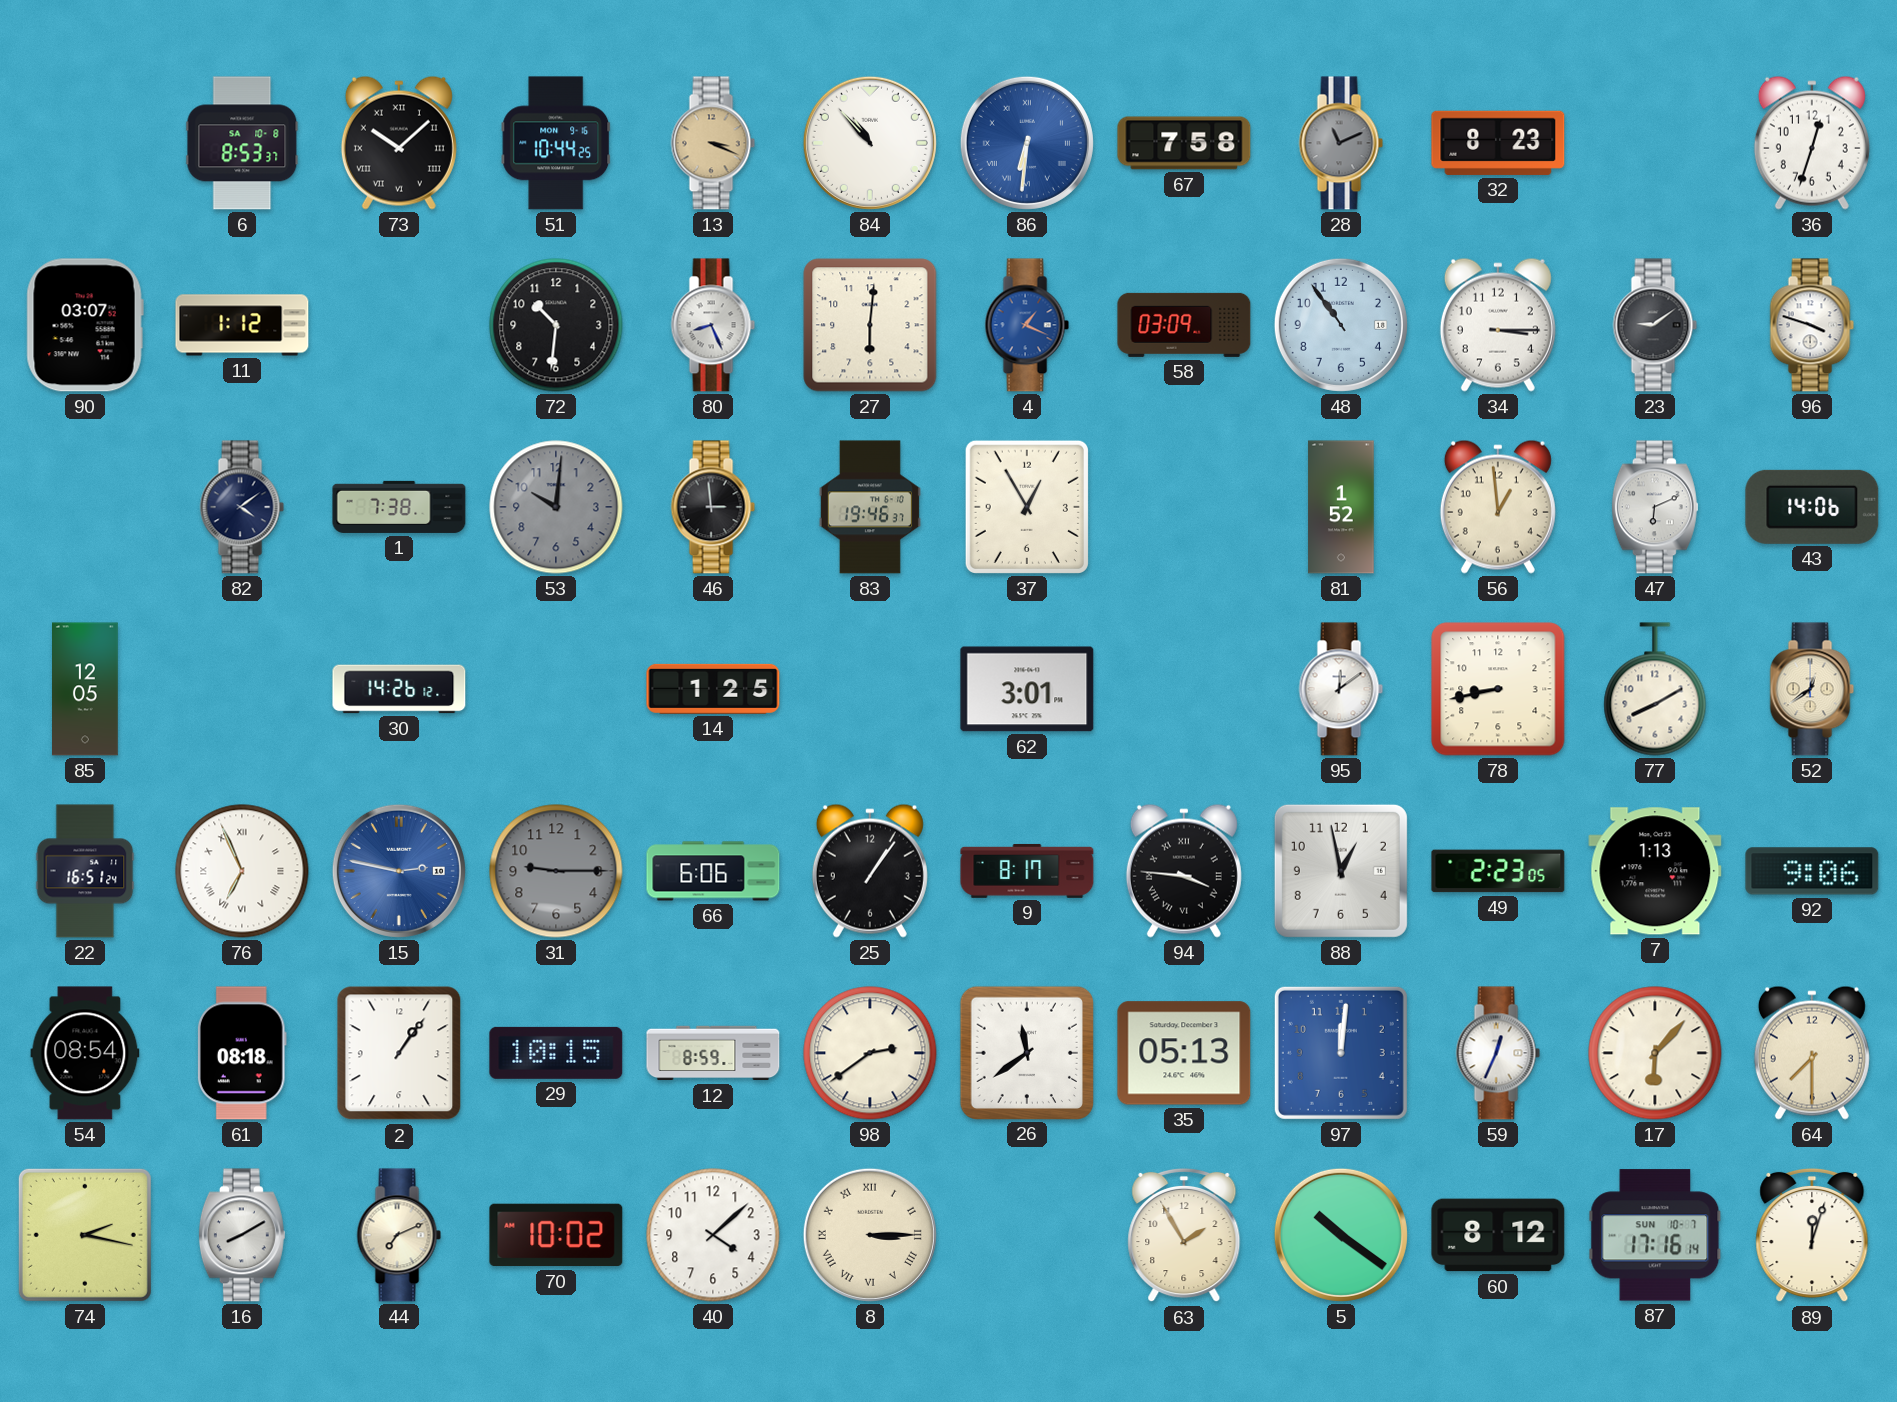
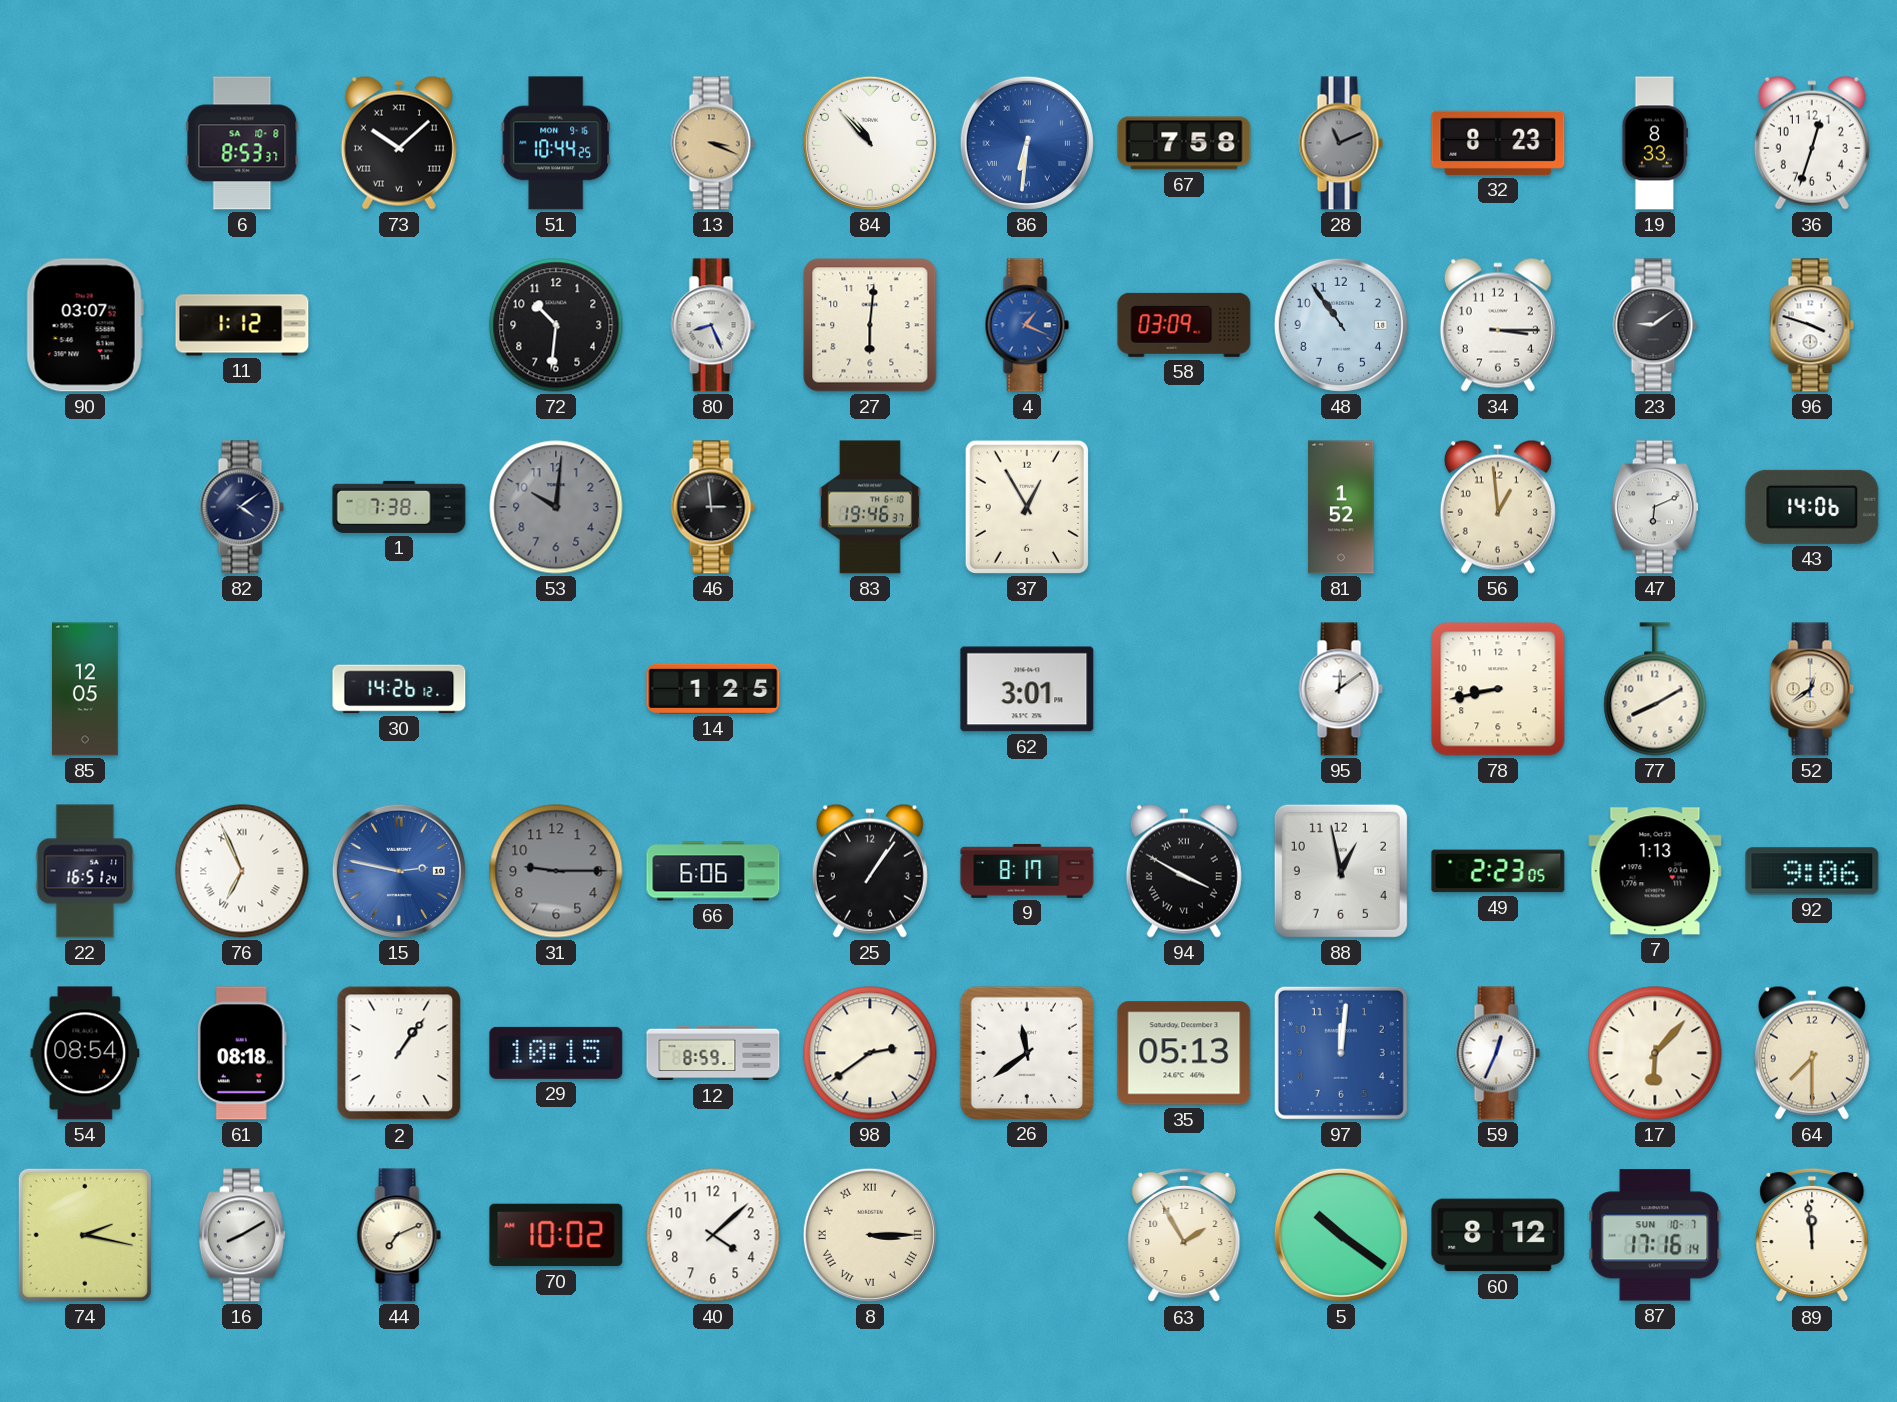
19: none -> 8:33
94: 3:46 -> 3:50
89: 12:03 -> 11:59
